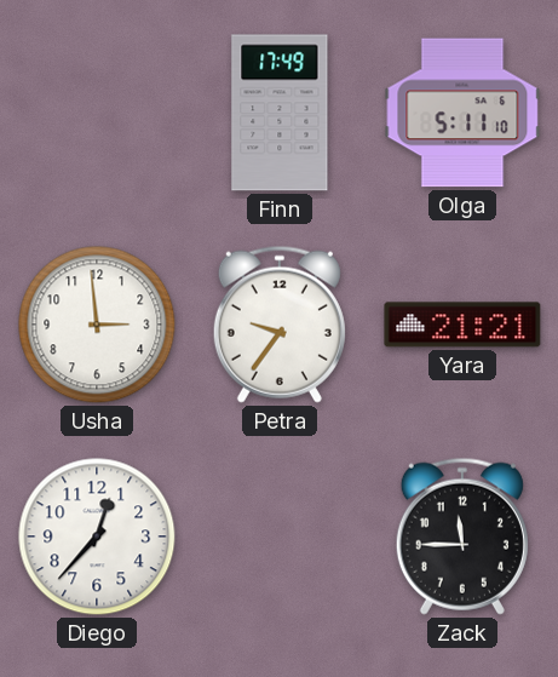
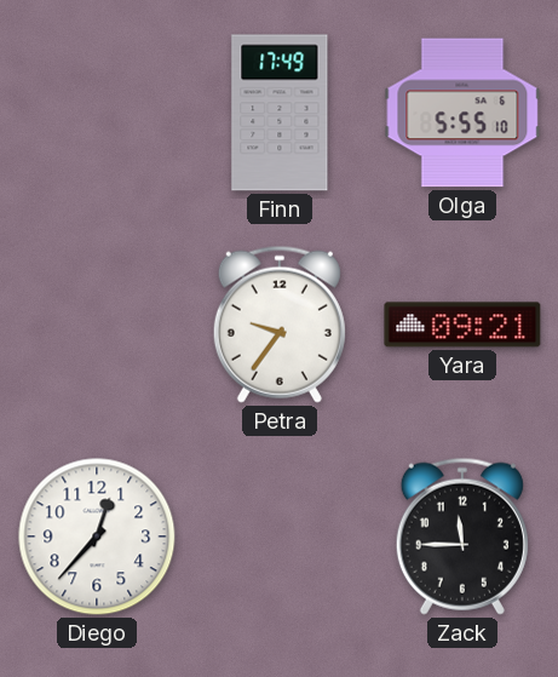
Olga: 5:11 -> 5:55
Usha: 2:59 -> none
Yara: 21:21 -> 09:21
